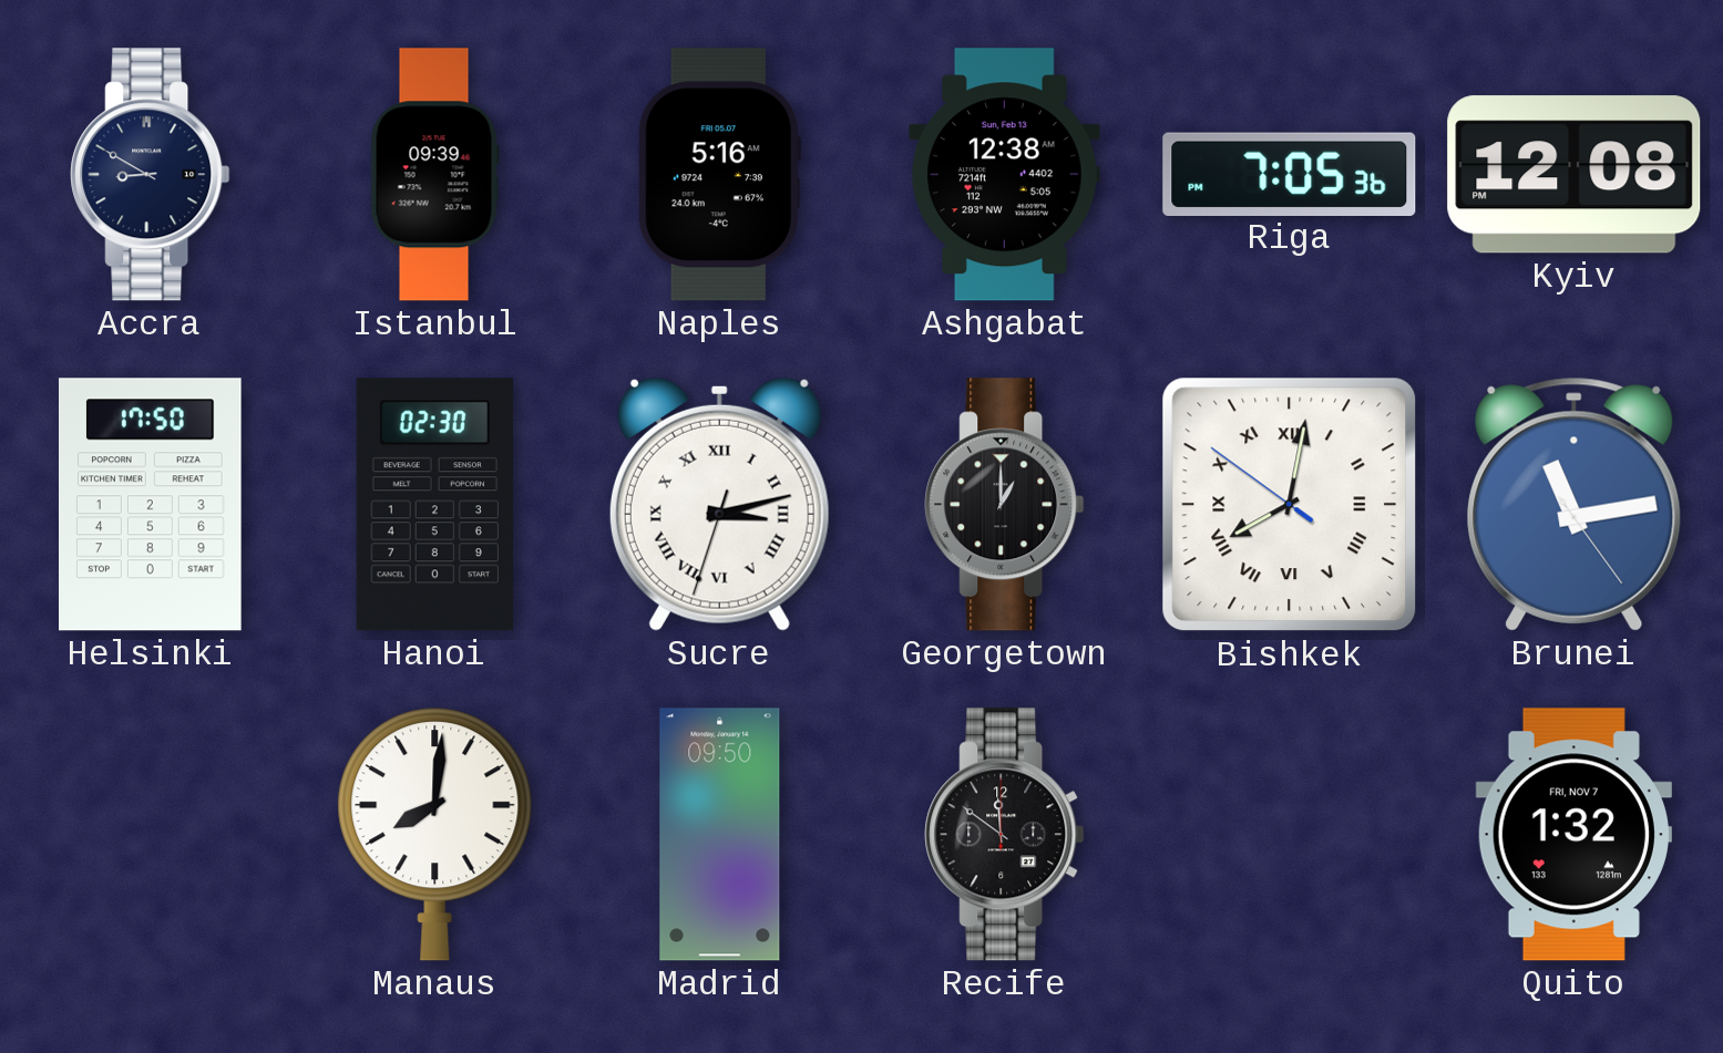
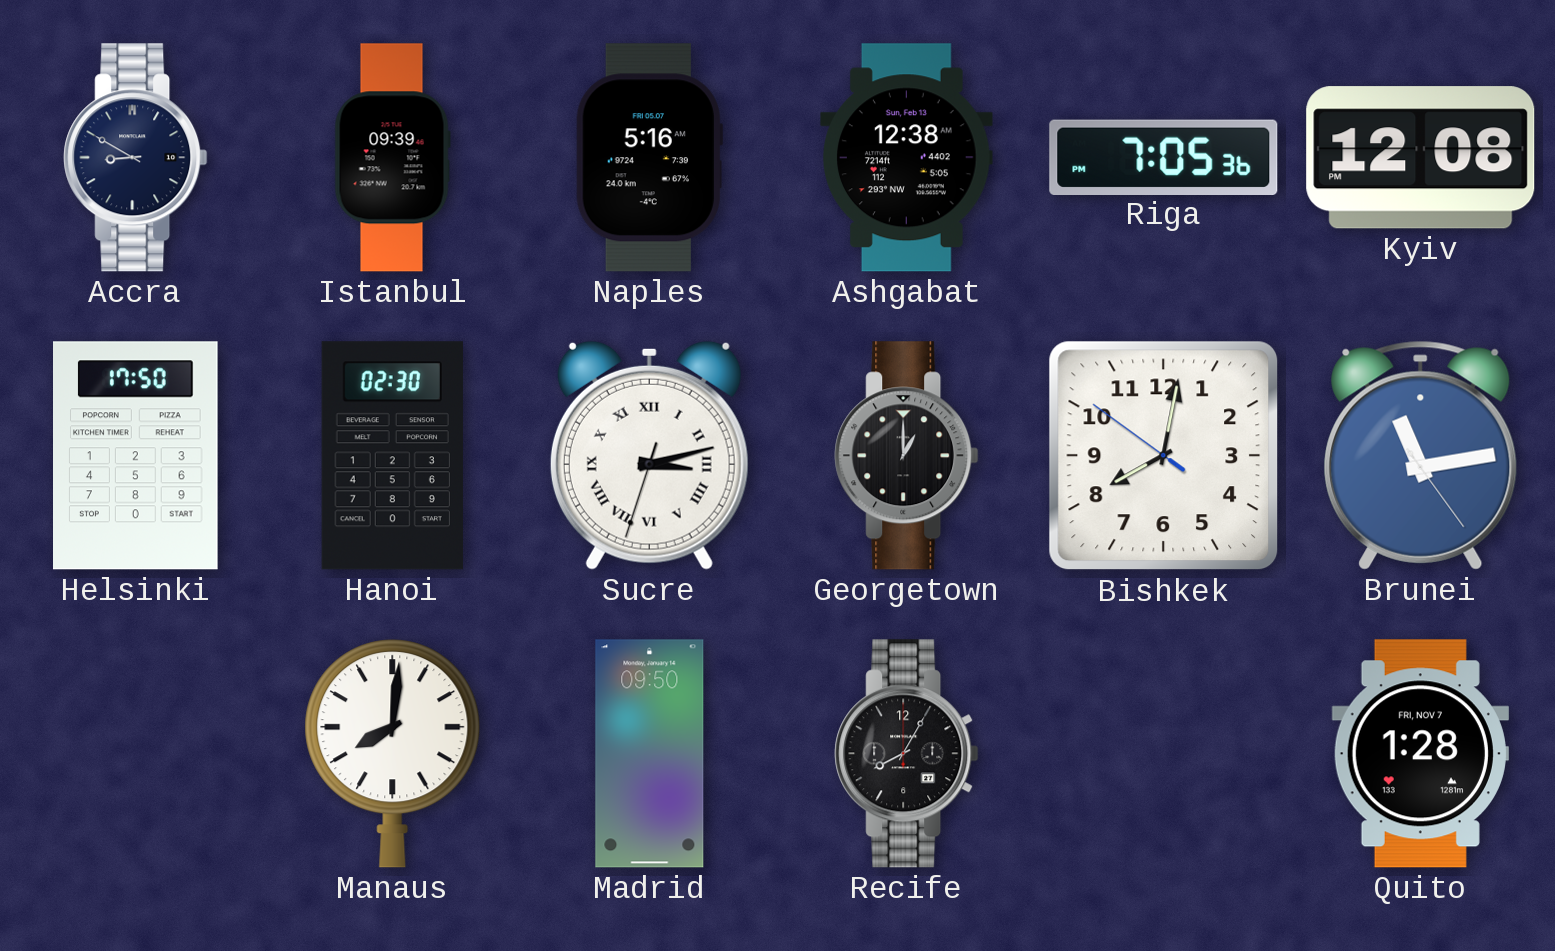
Bishkek numerals: Roman -> Arabic
Recife: 11:51 -> 8:05
Quito: 1:32 -> 1:28
